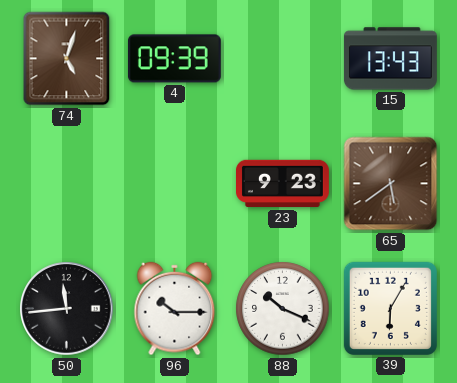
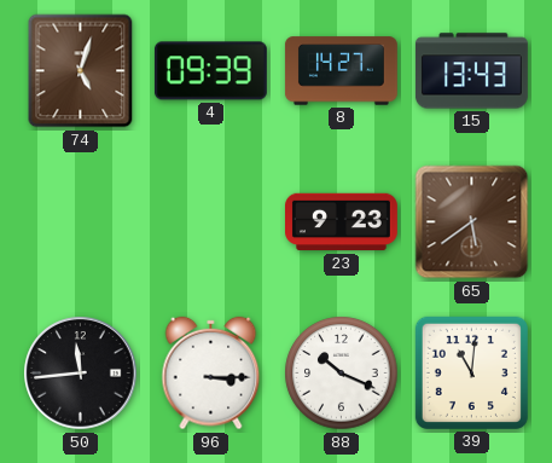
8: none -> 14:27
96: 10:15 -> 3:15
39: 6:05 -> 11:01
